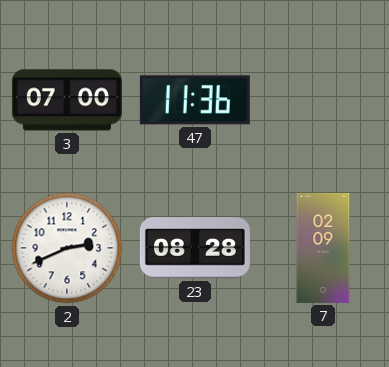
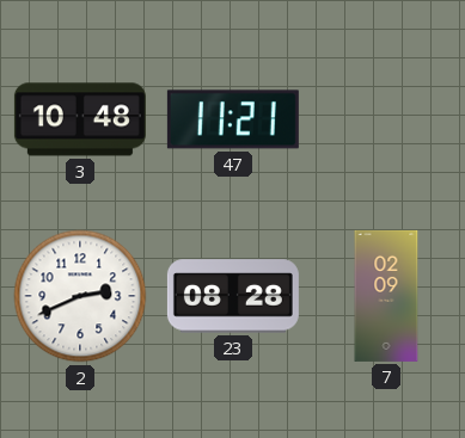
3: 07:00 -> 10:48
47: 11:36 -> 11:21
